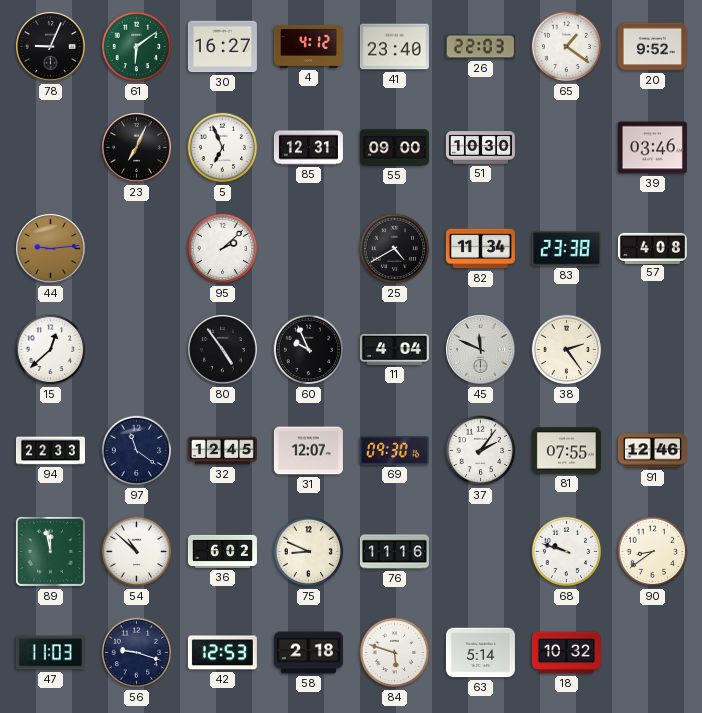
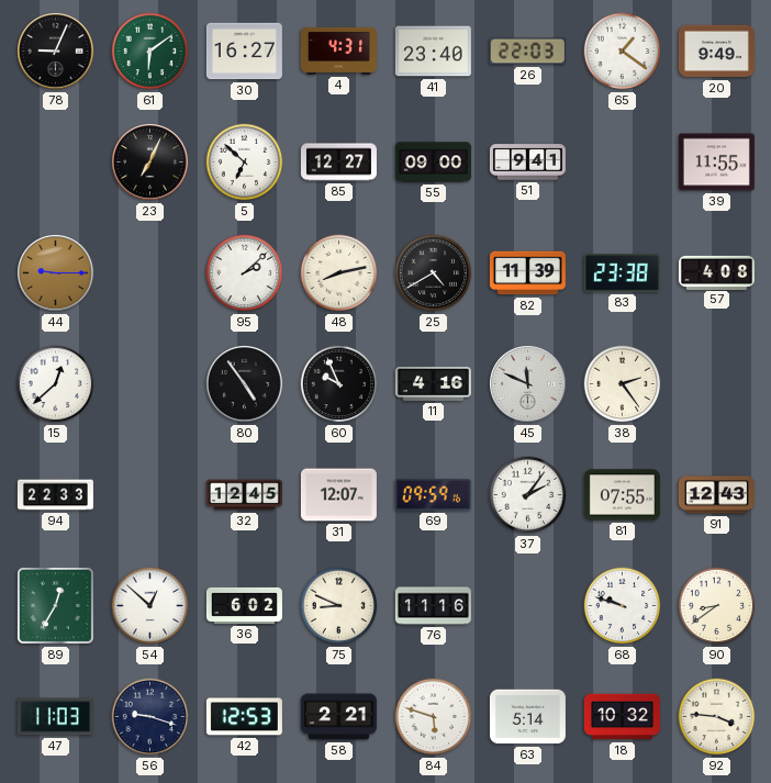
4: 4:12 -> 4:31
20: 9:52 -> 9:49
5: 6:56 -> 6:52
85: 12:31 -> 12:27
51: 10:30 -> 9:41
39: 03:46 -> 11:55
44: 9:14 -> 9:15
48: none -> 8:13
82: 11:34 -> 11:39
11: 4:04 -> 4:16
97: 11:21 -> none
69: 09:30 -> 09:59
91: 12:46 -> 12:43
89: 11:58 -> 12:35
54: 10:52 -> 12:52
58: 2:18 -> 2:21
92: none -> 3:46
